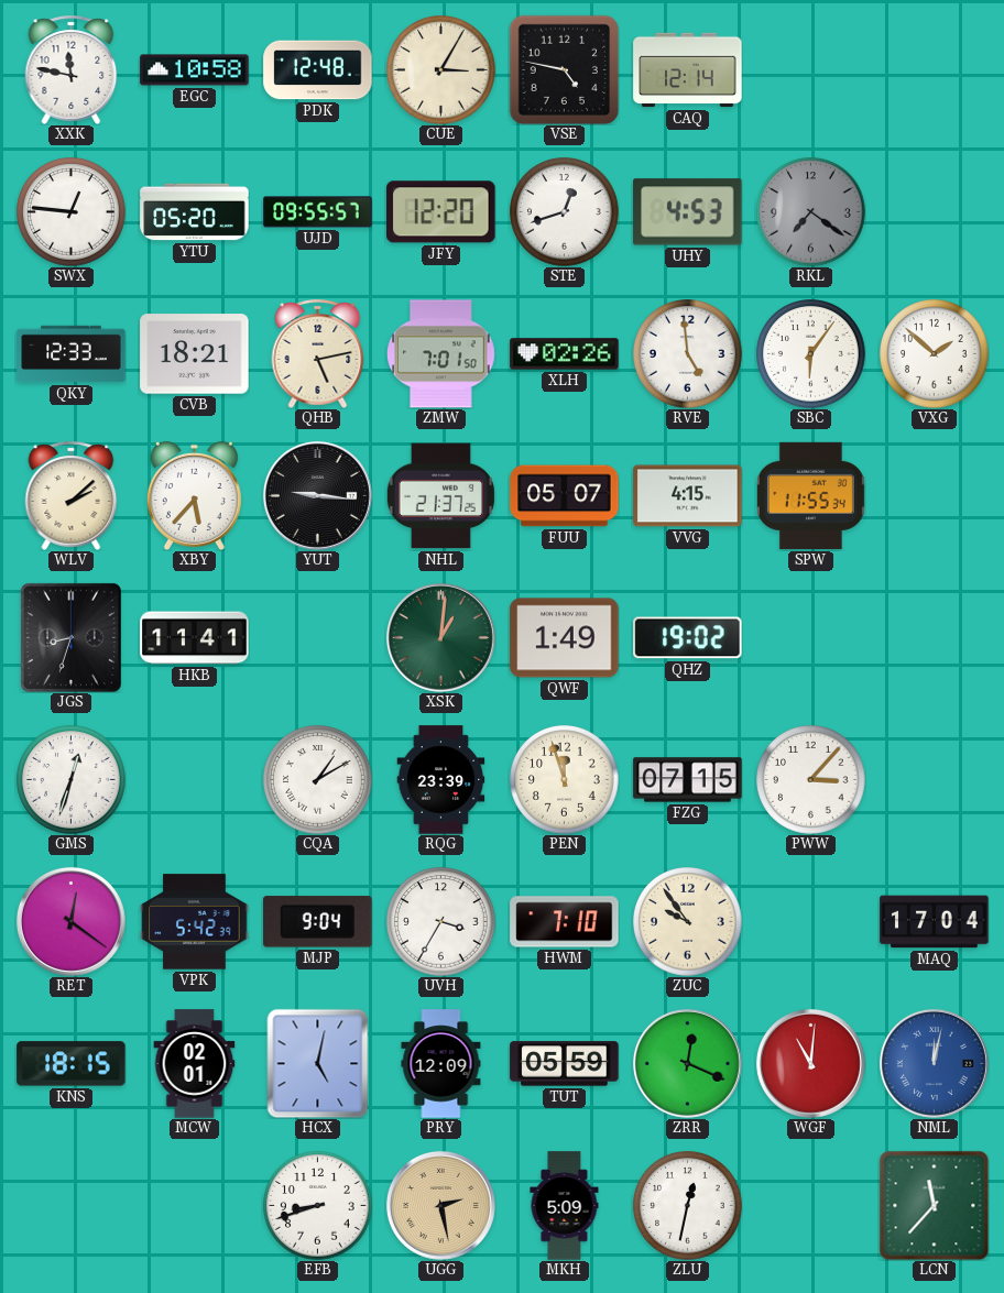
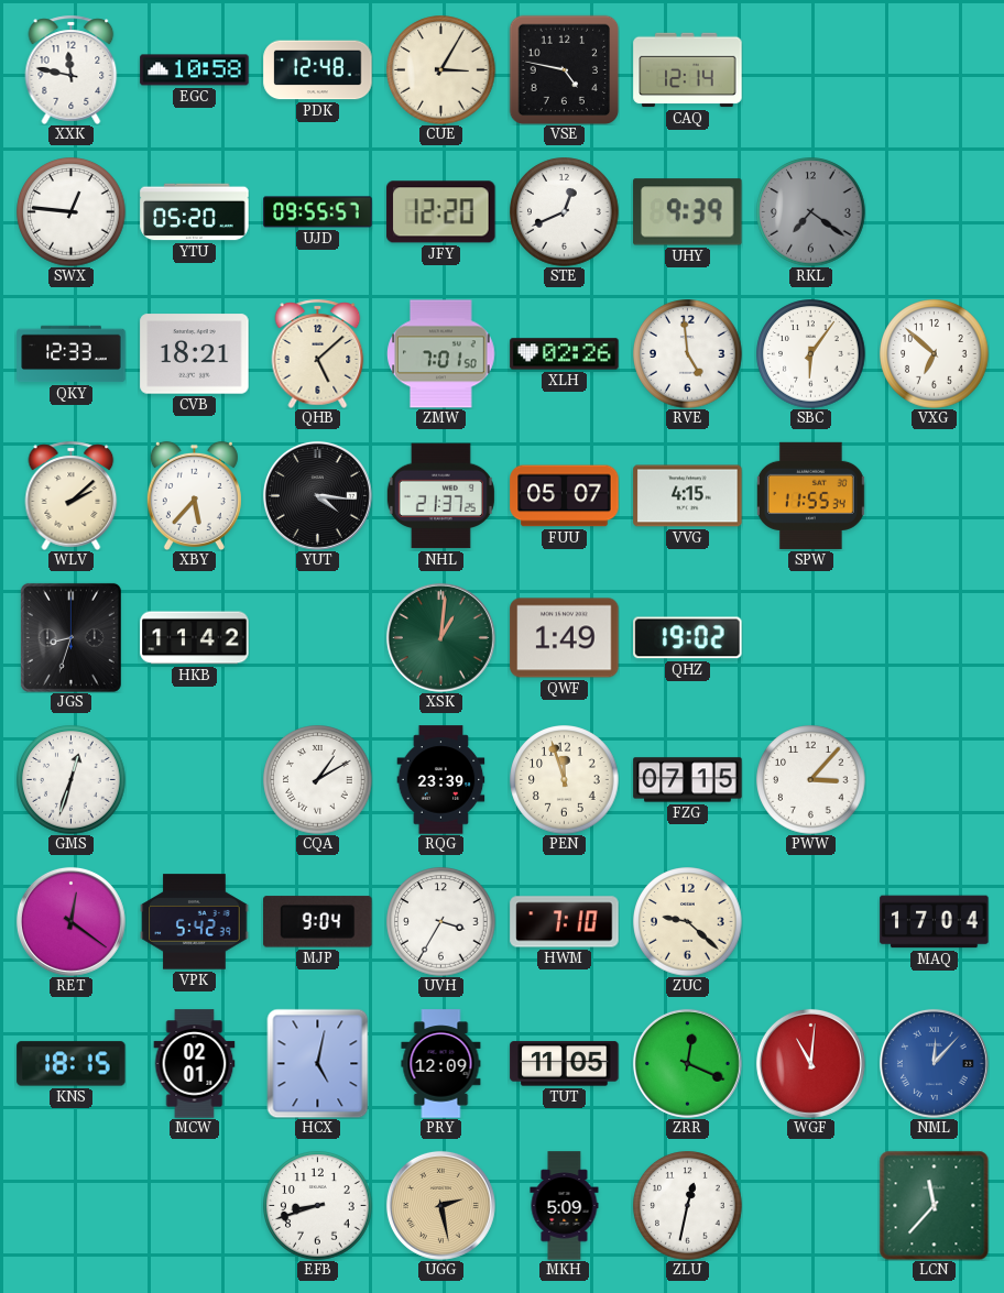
STE: 12:42 -> 12:41
UHY: 4:53 -> 9:39
QHB: 5:13 -> 5:08
VXG: 1:52 -> 6:52
YUT: 9:16 -> 4:16
HKB: 11:41 -> 11:42
ZUC: 9:54 -> 9:22
TUT: 05:59 -> 11:05
NML: 12:02 -> 12:07
